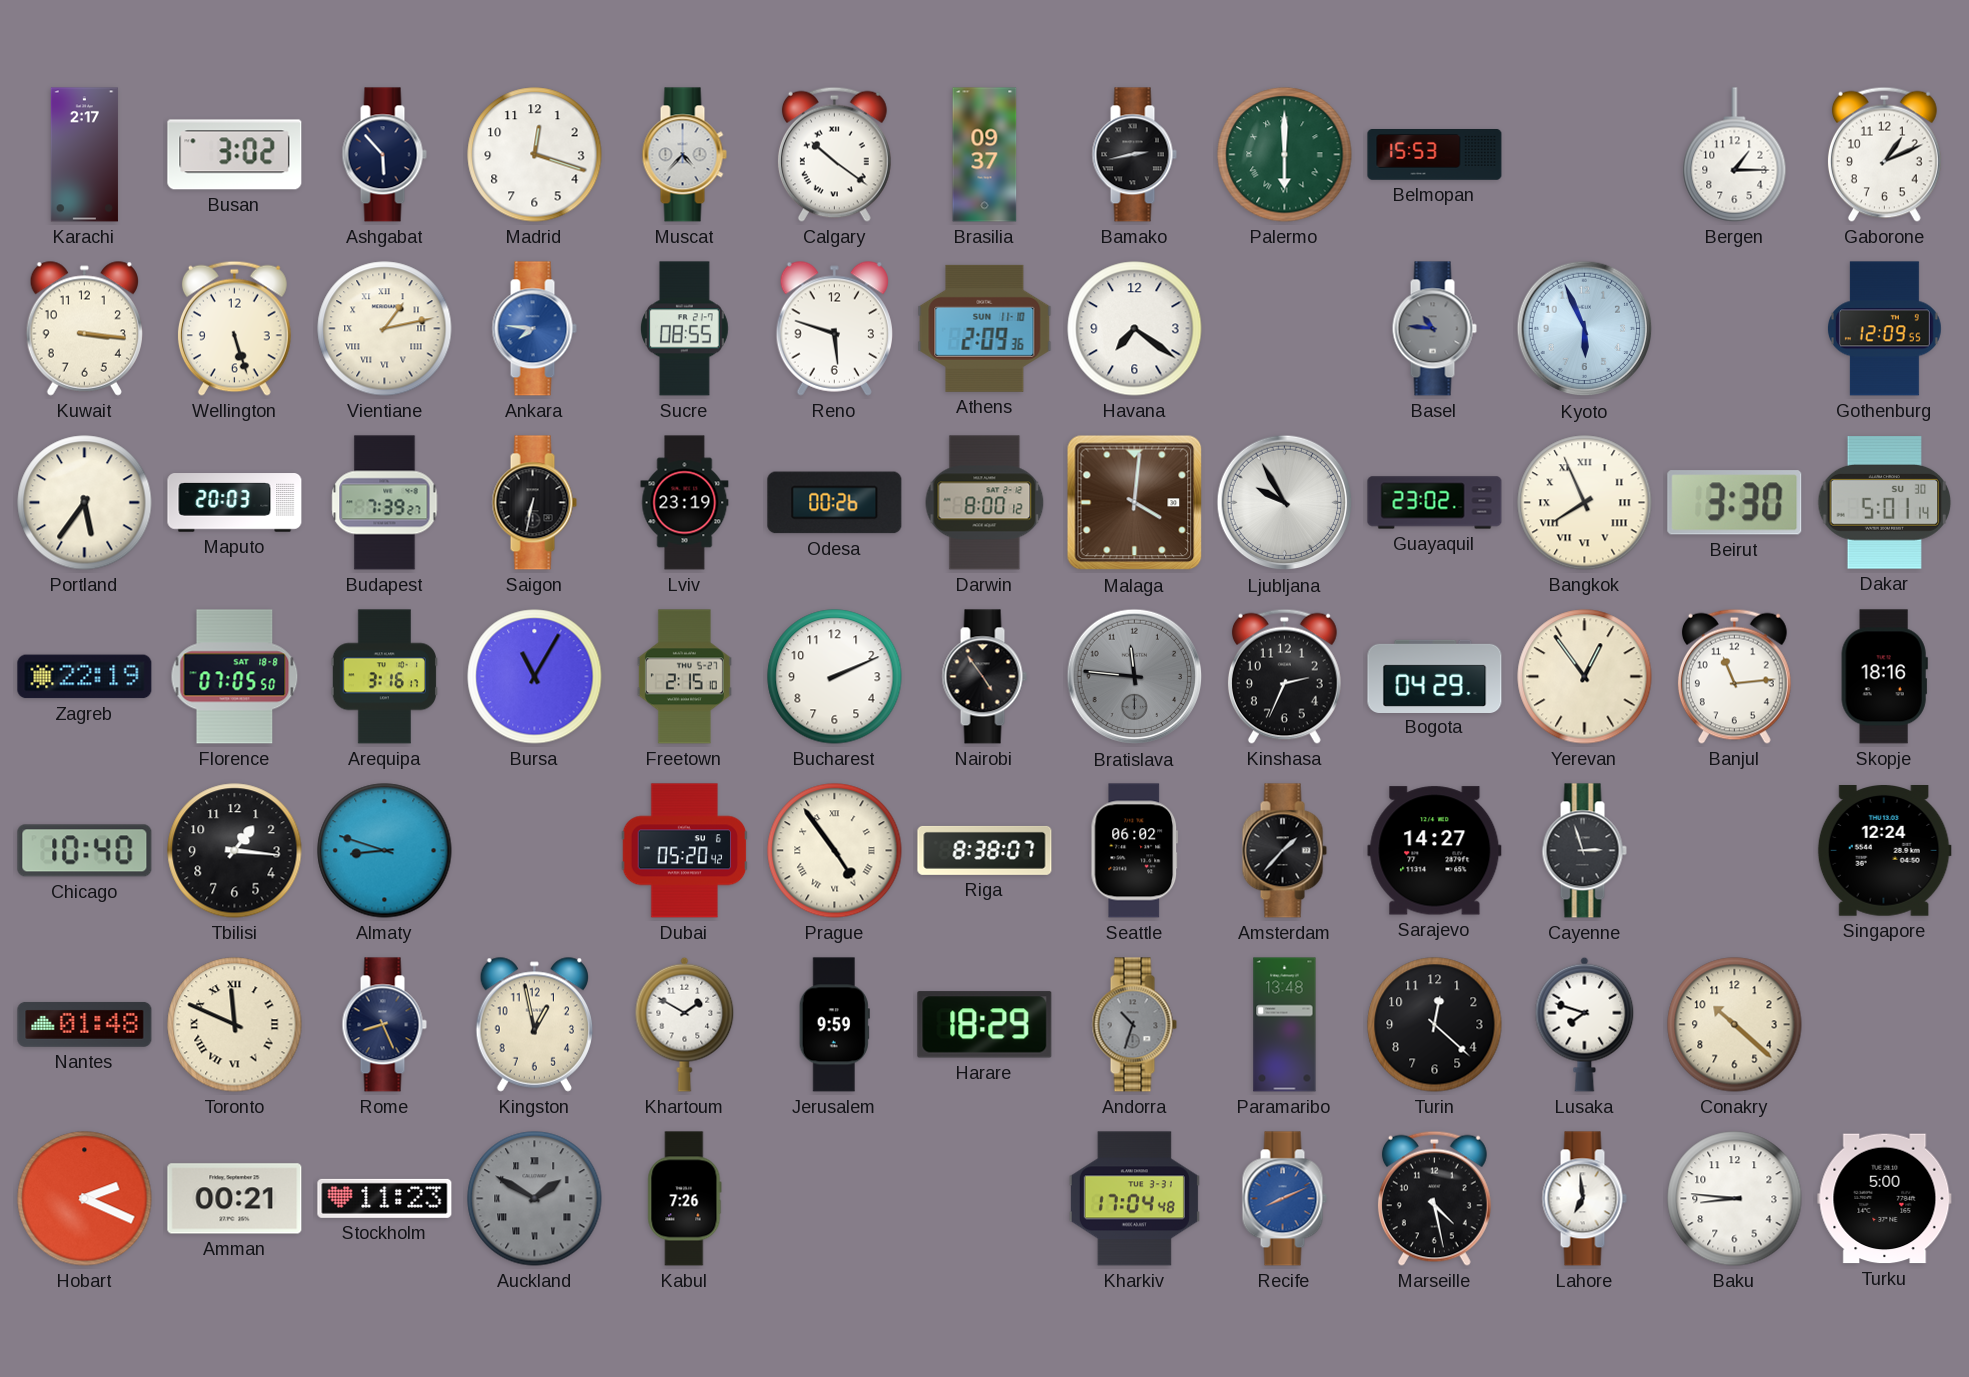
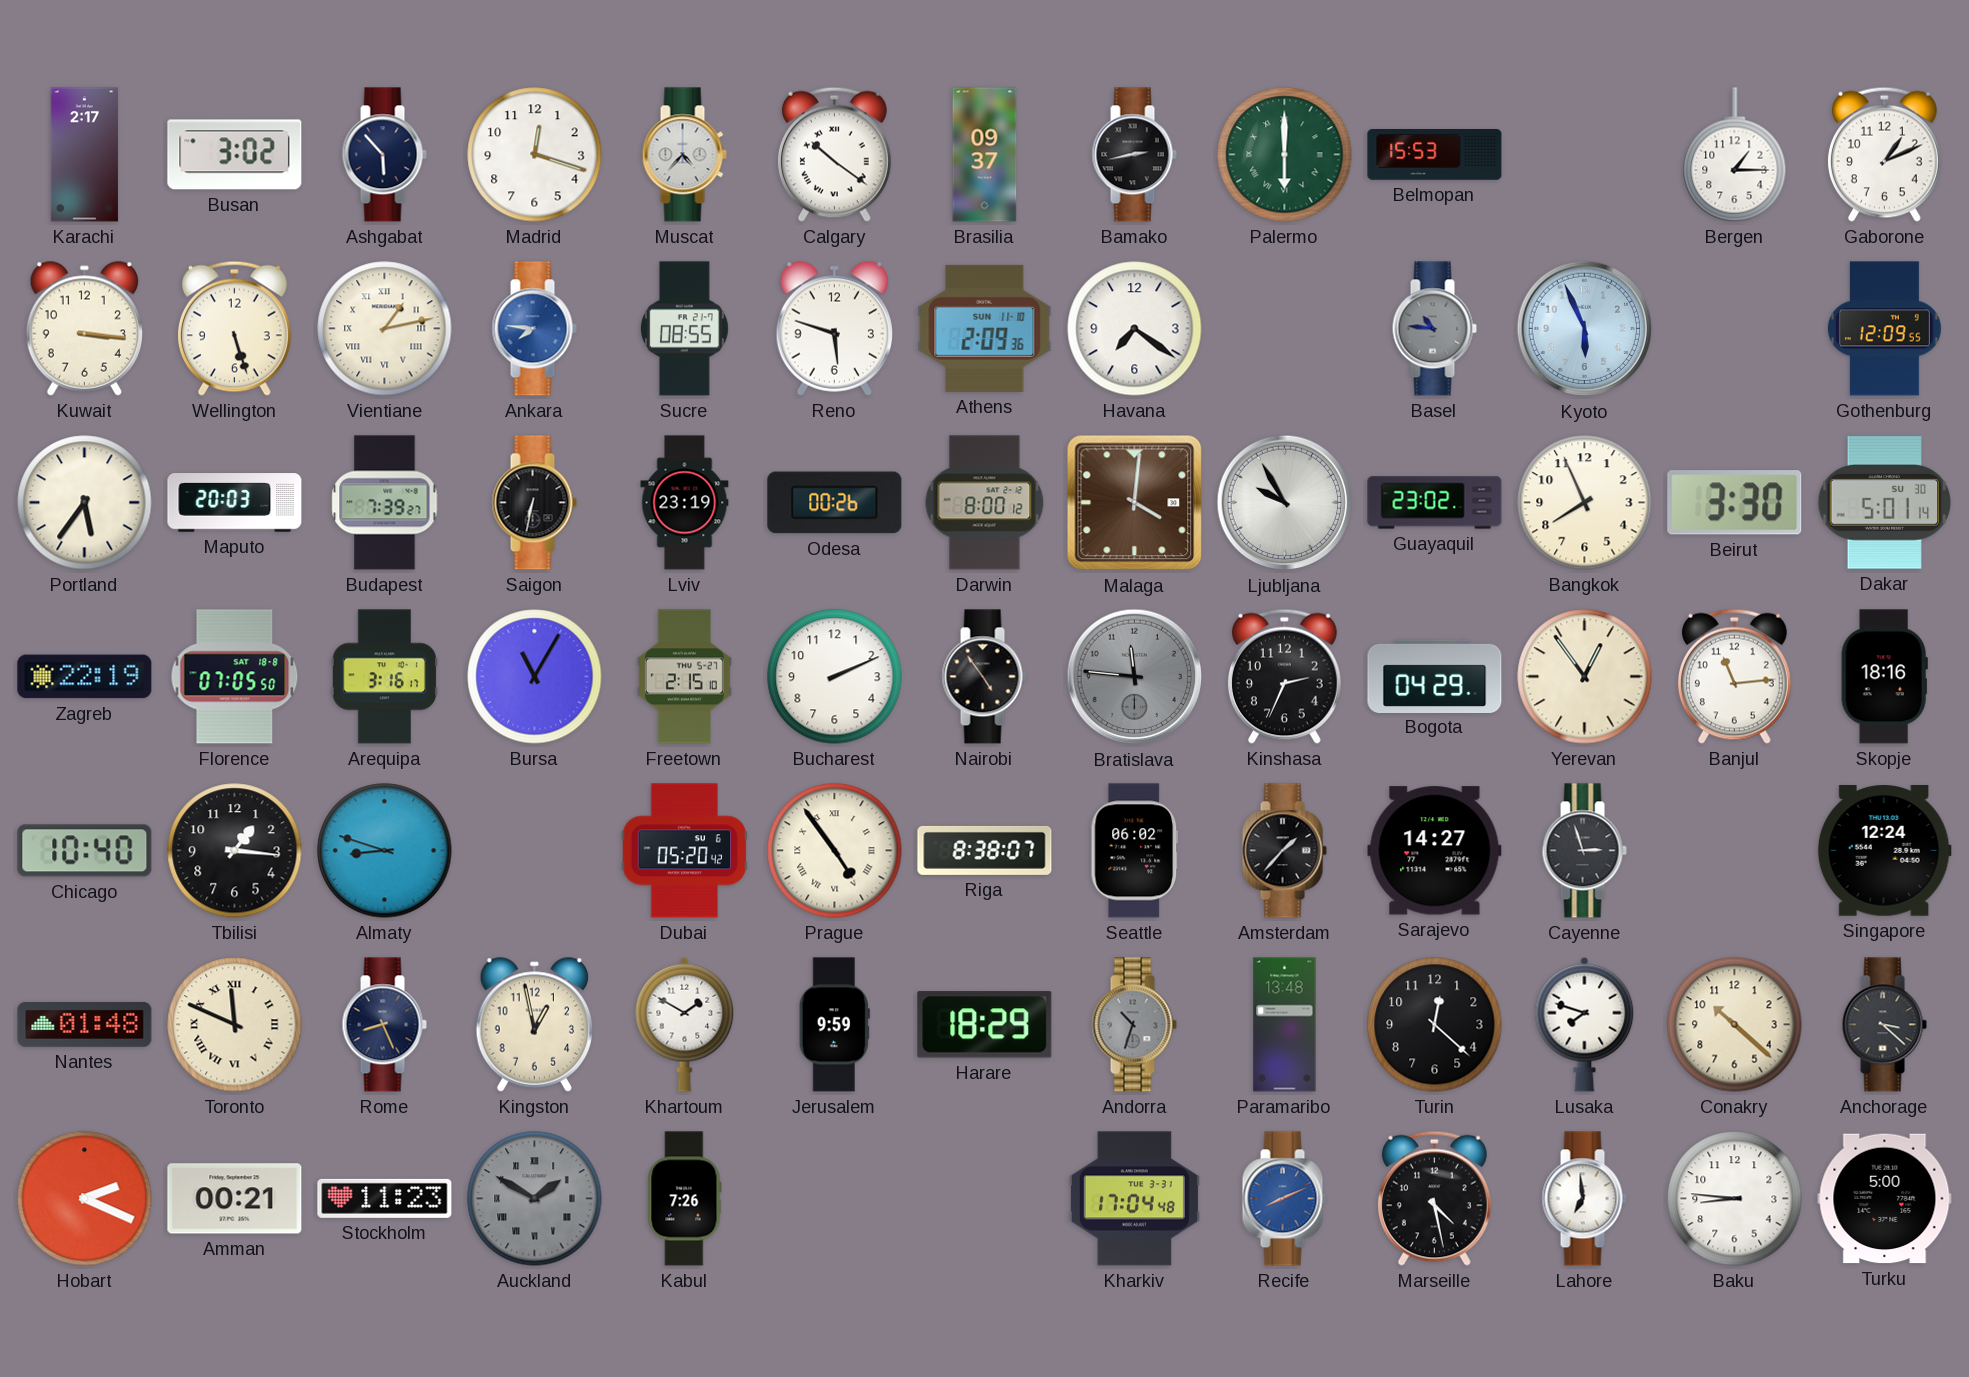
Bangkok numerals: Roman -> Arabic
Anchorage: none -> 3:22
